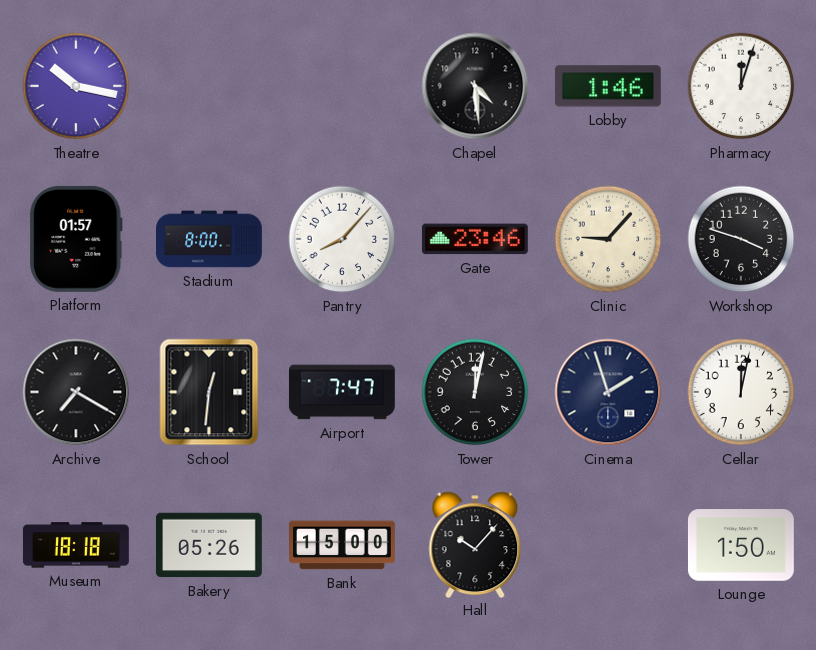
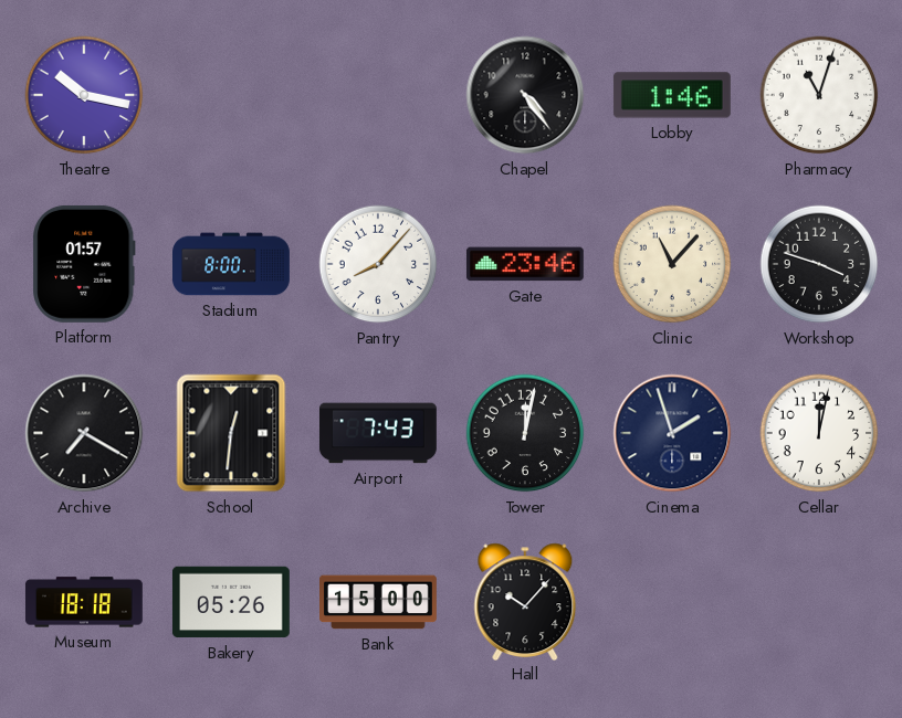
Chapel: 4:29 -> 4:24
Pharmacy: 12:03 -> 11:03
Clinic: 9:07 -> 11:07
Airport: 7:47 -> 7:43
Lounge: 1:50 -> none
